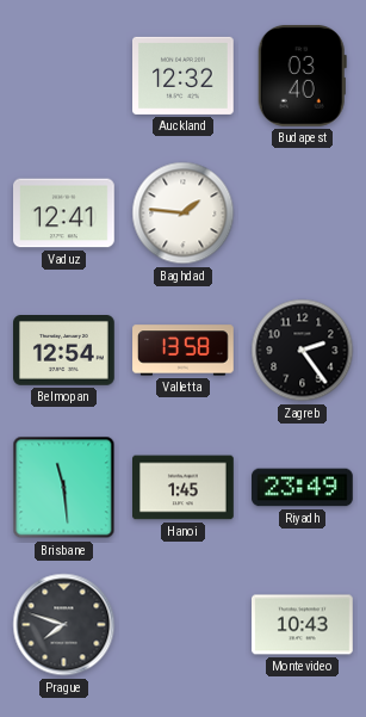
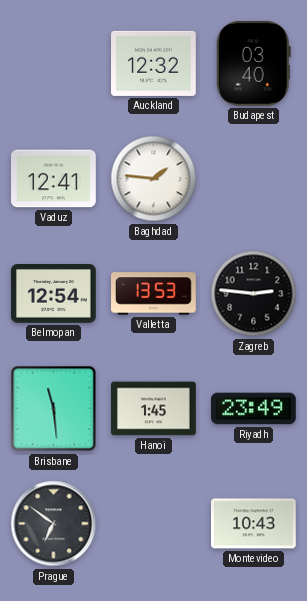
Valletta: 13:58 -> 13:53
Zagreb: 2:24 -> 2:46
Prague: 7:48 -> 6:51
